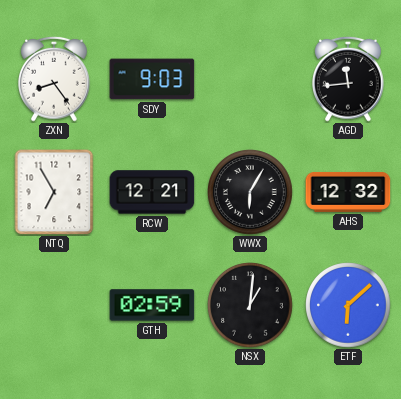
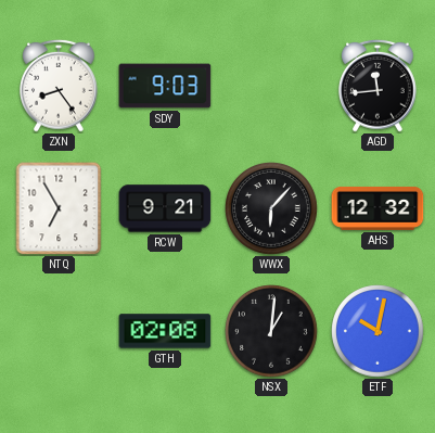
RCW: 12:21 -> 9:21
WWX: 6:05 -> 6:07
GTH: 02:59 -> 02:08
ETF: 6:08 -> 10:02
